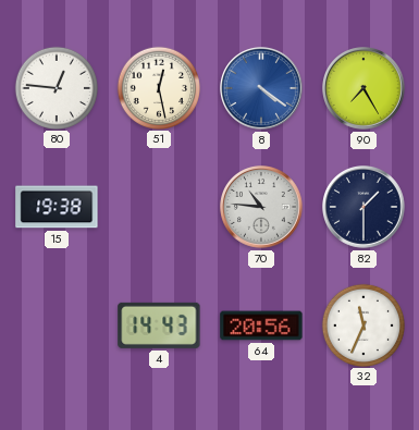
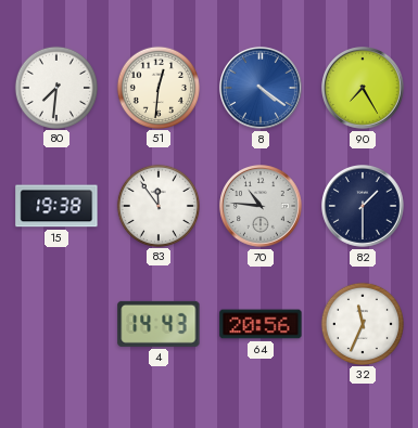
80: 12:46 -> 7:31
51: 12:28 -> 12:31
83: none -> 11:54
